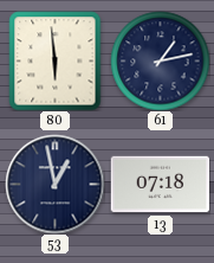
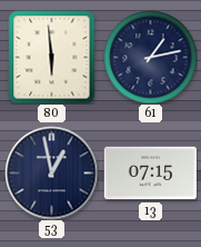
13: 07:18 -> 07:15
